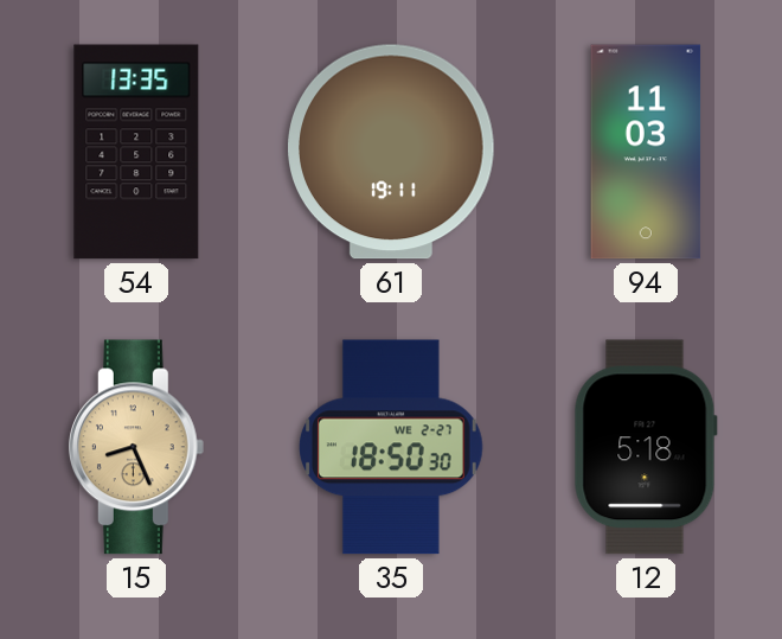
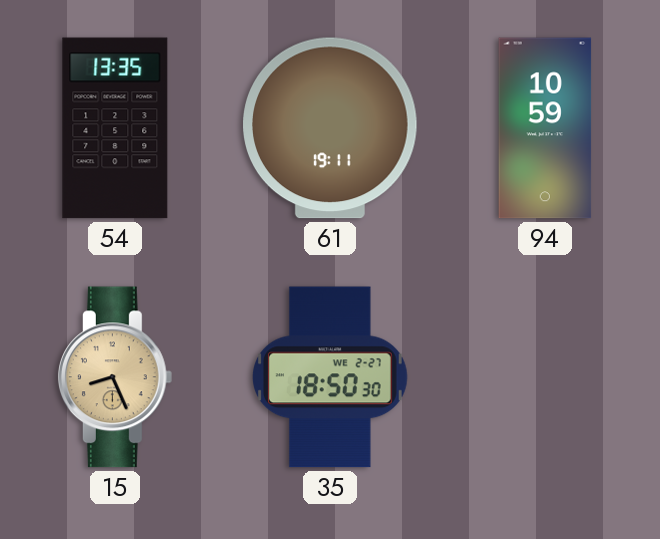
94: 11:03 -> 10:59
12: 5:18 -> none
